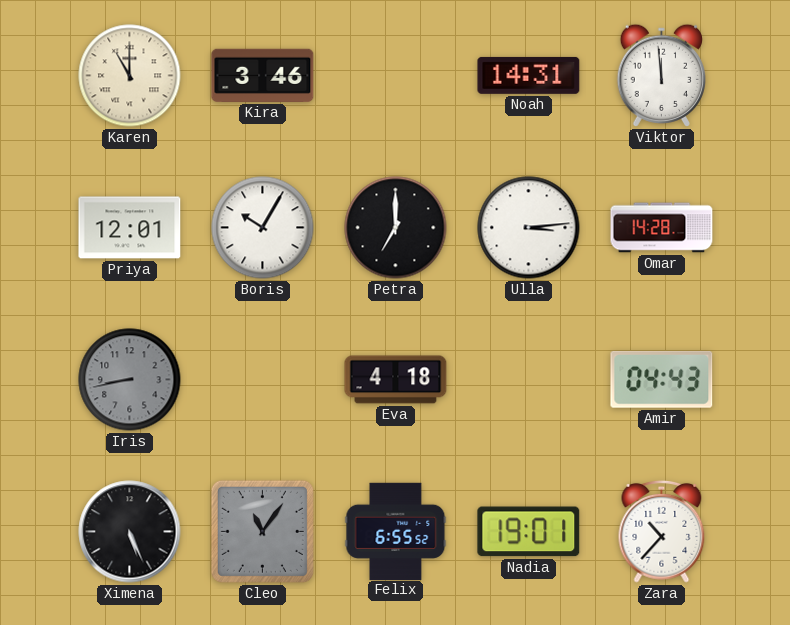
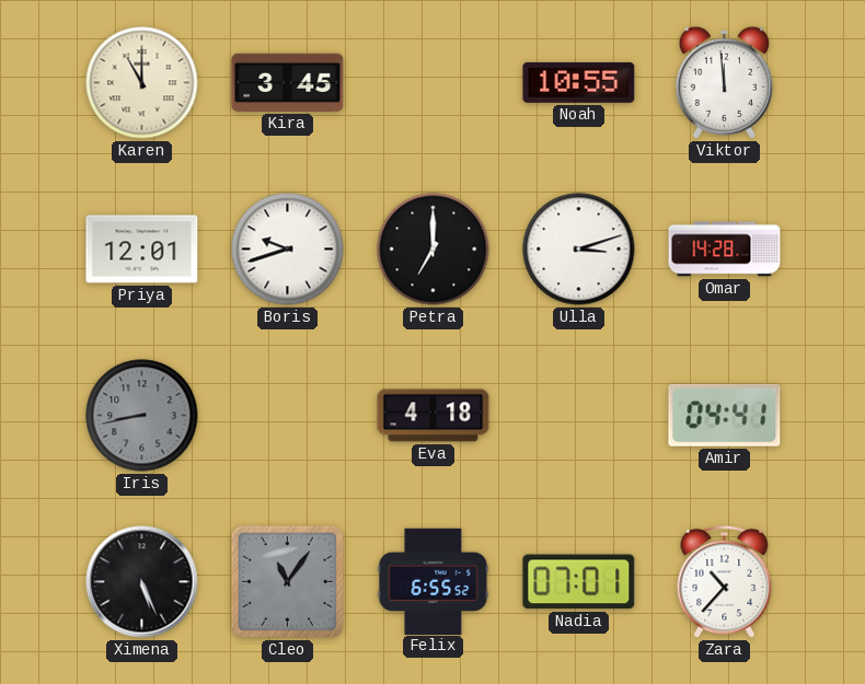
Kira: 3:46 -> 3:45
Noah: 14:31 -> 10:55
Boris: 10:05 -> 9:42
Ulla: 3:14 -> 3:12
Amir: 04:43 -> 04:41
Nadia: 19:01 -> 07:01
